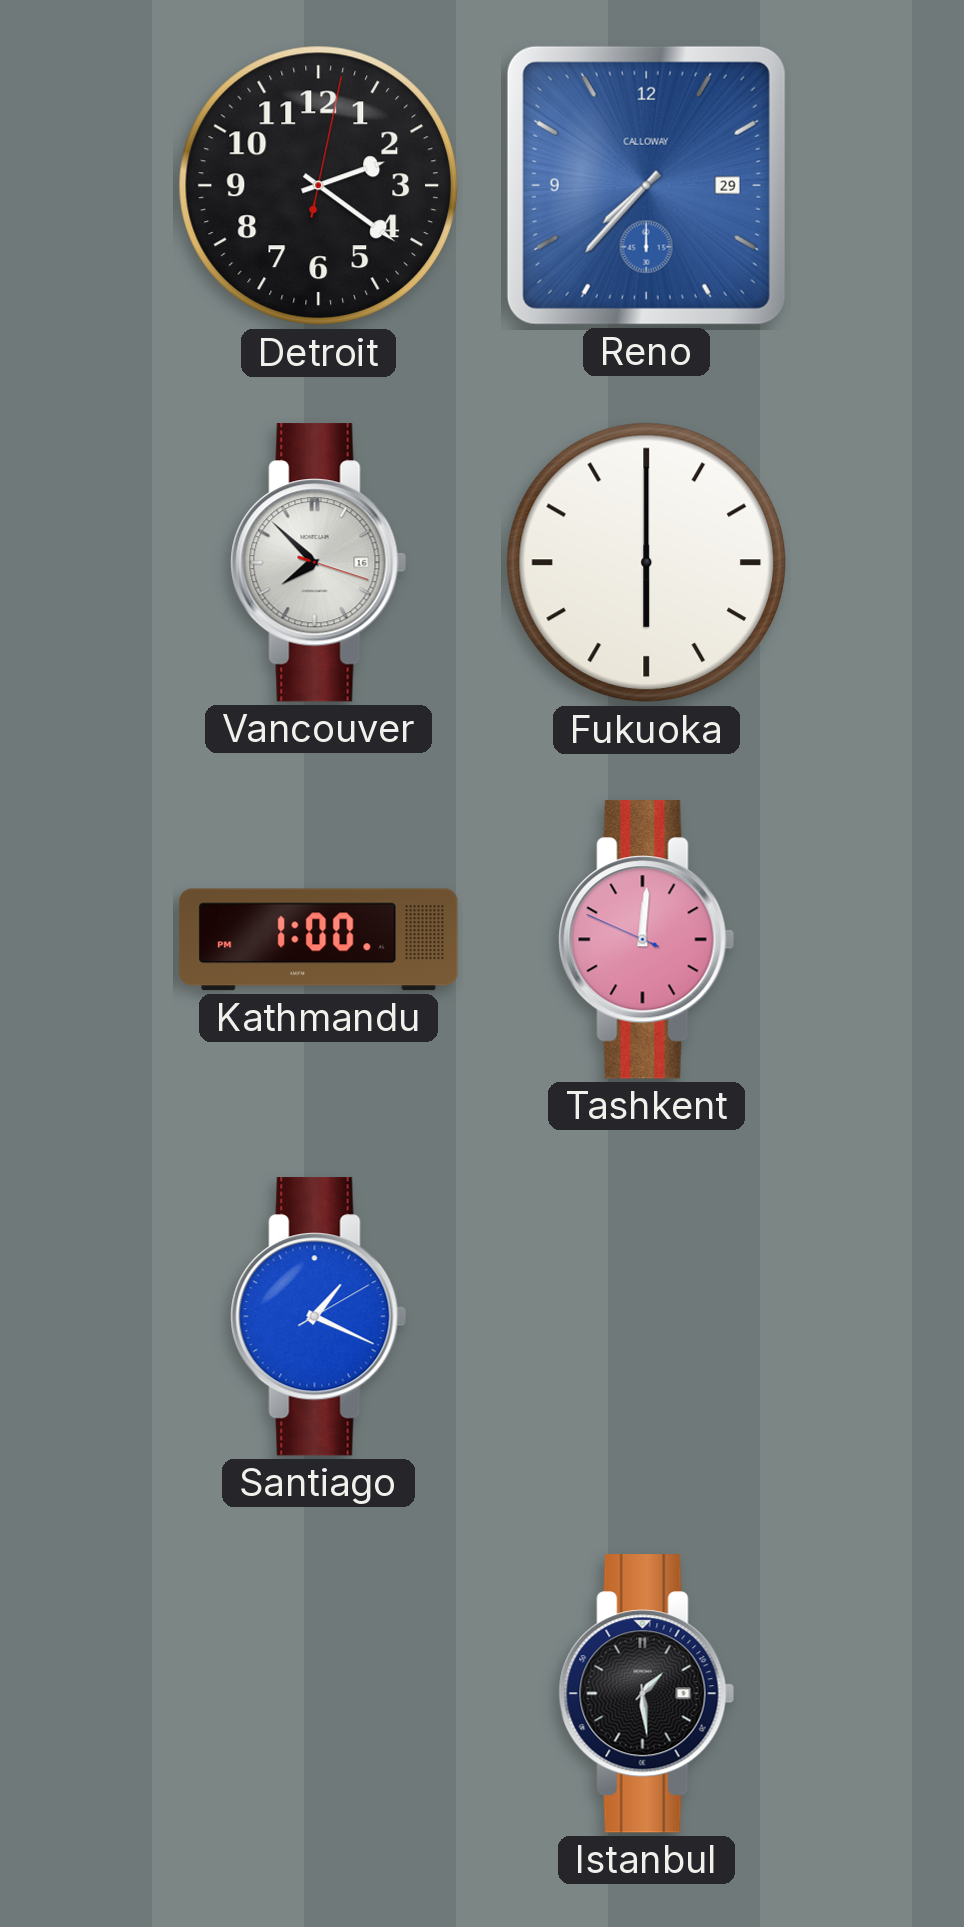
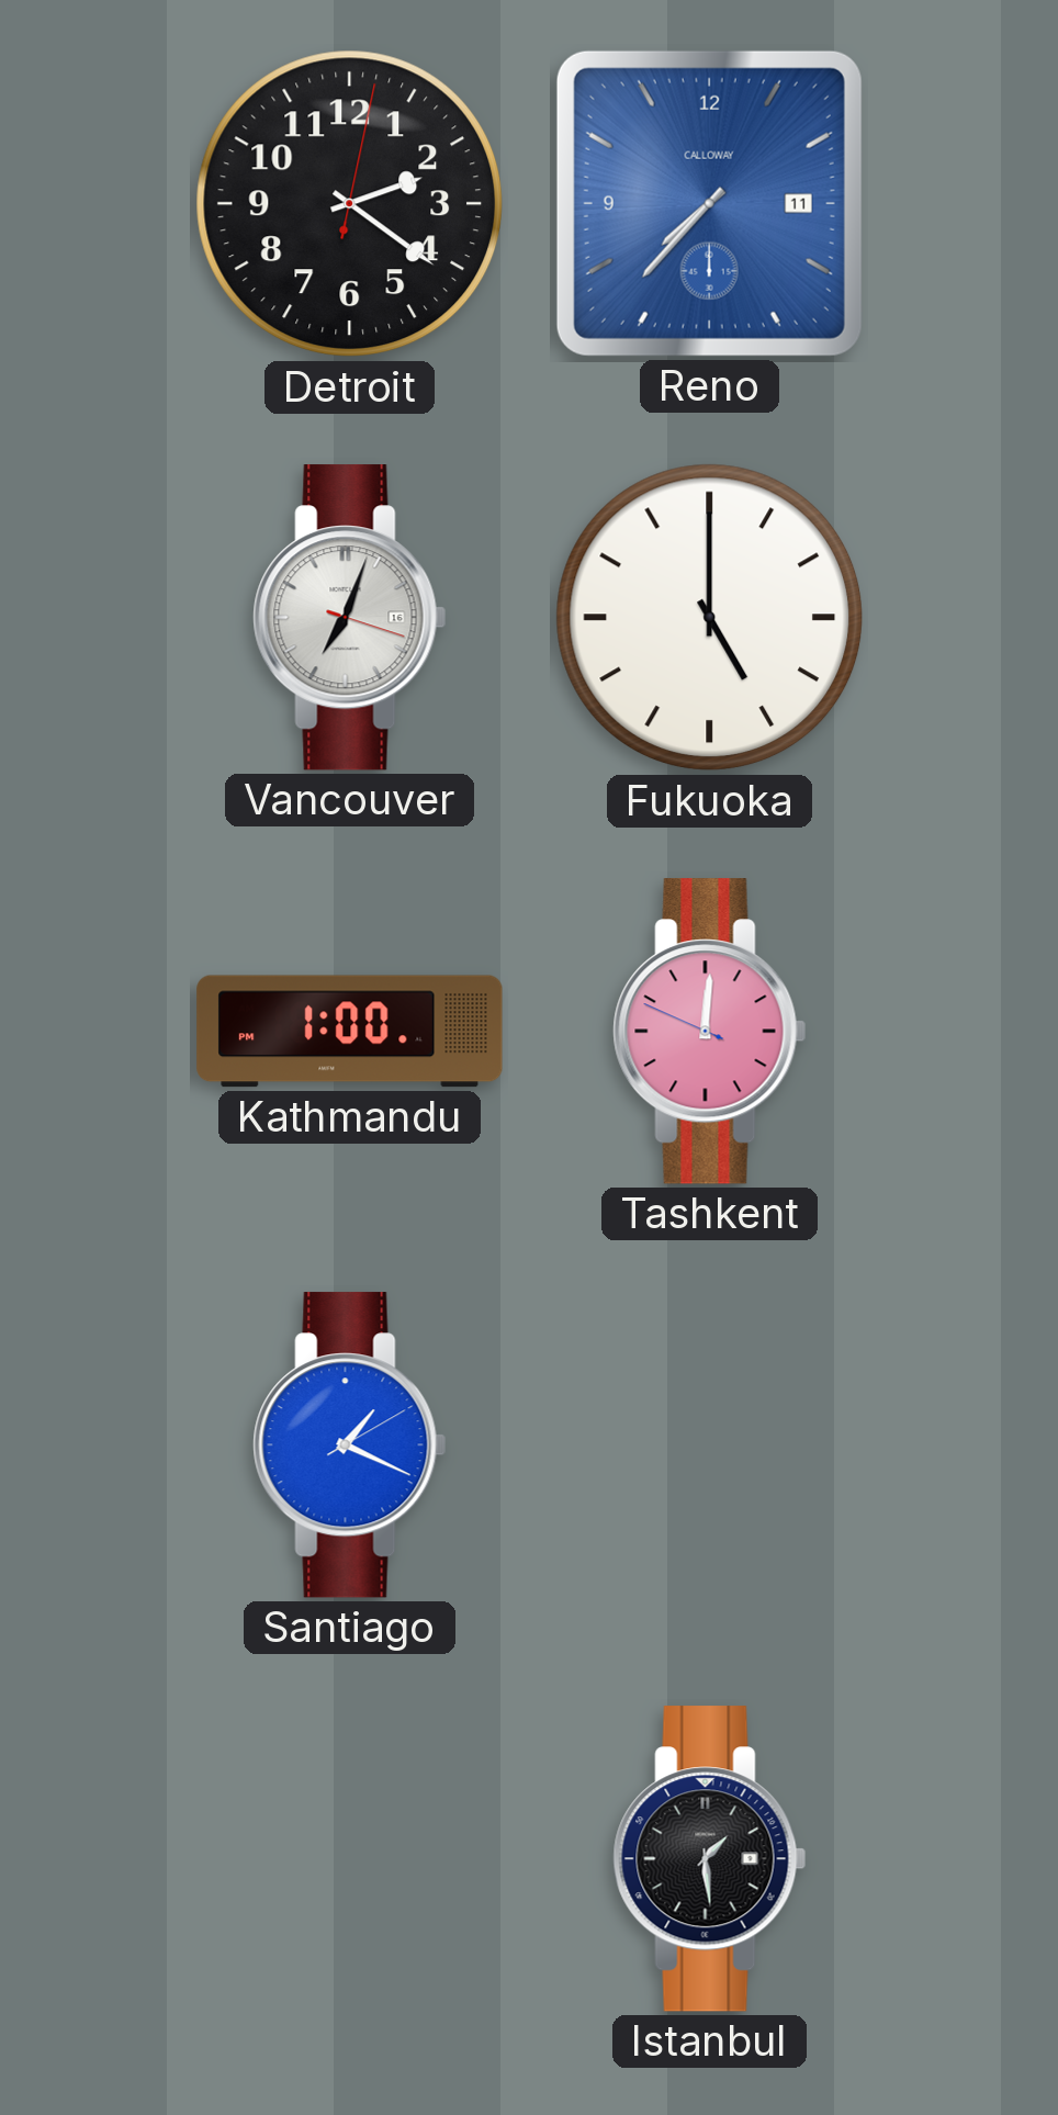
Reno date: 29 -> 11
Vancouver: 7:52 -> 7:03
Fukuoka: 6:00 -> 5:00
